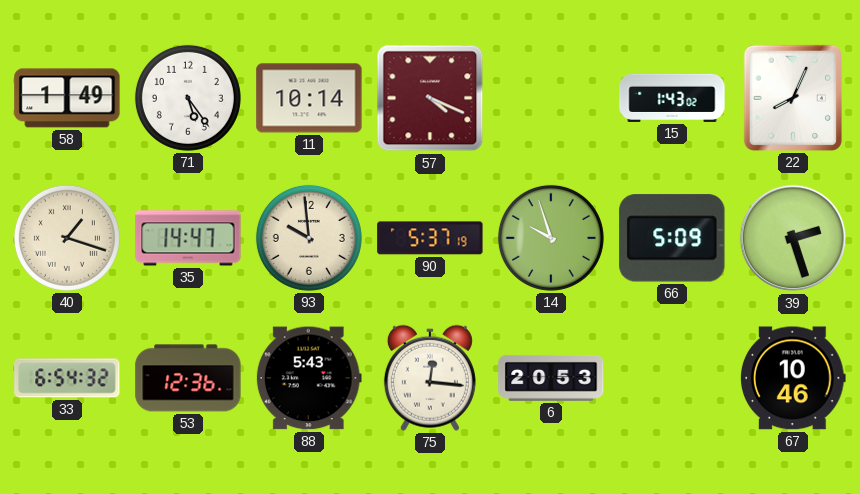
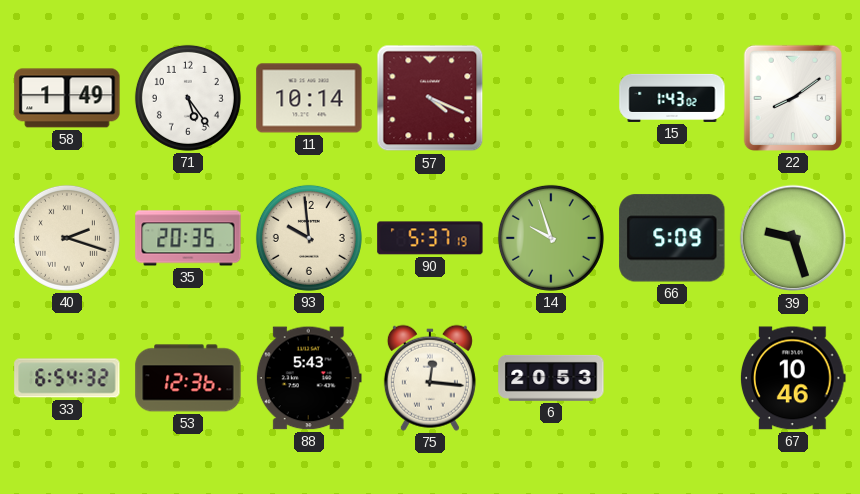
22: 8:04 -> 8:09
40: 1:18 -> 2:18
35: 14:47 -> 20:35
39: 2:27 -> 9:27
